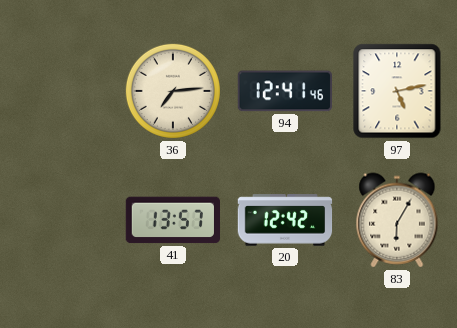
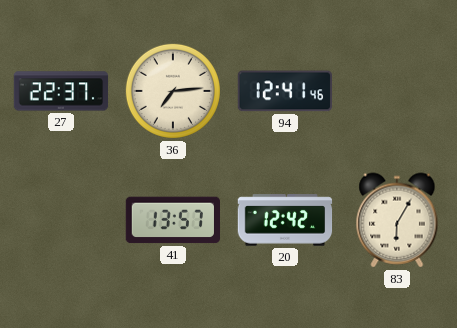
27: none -> 22:37
97: 5:13 -> none
